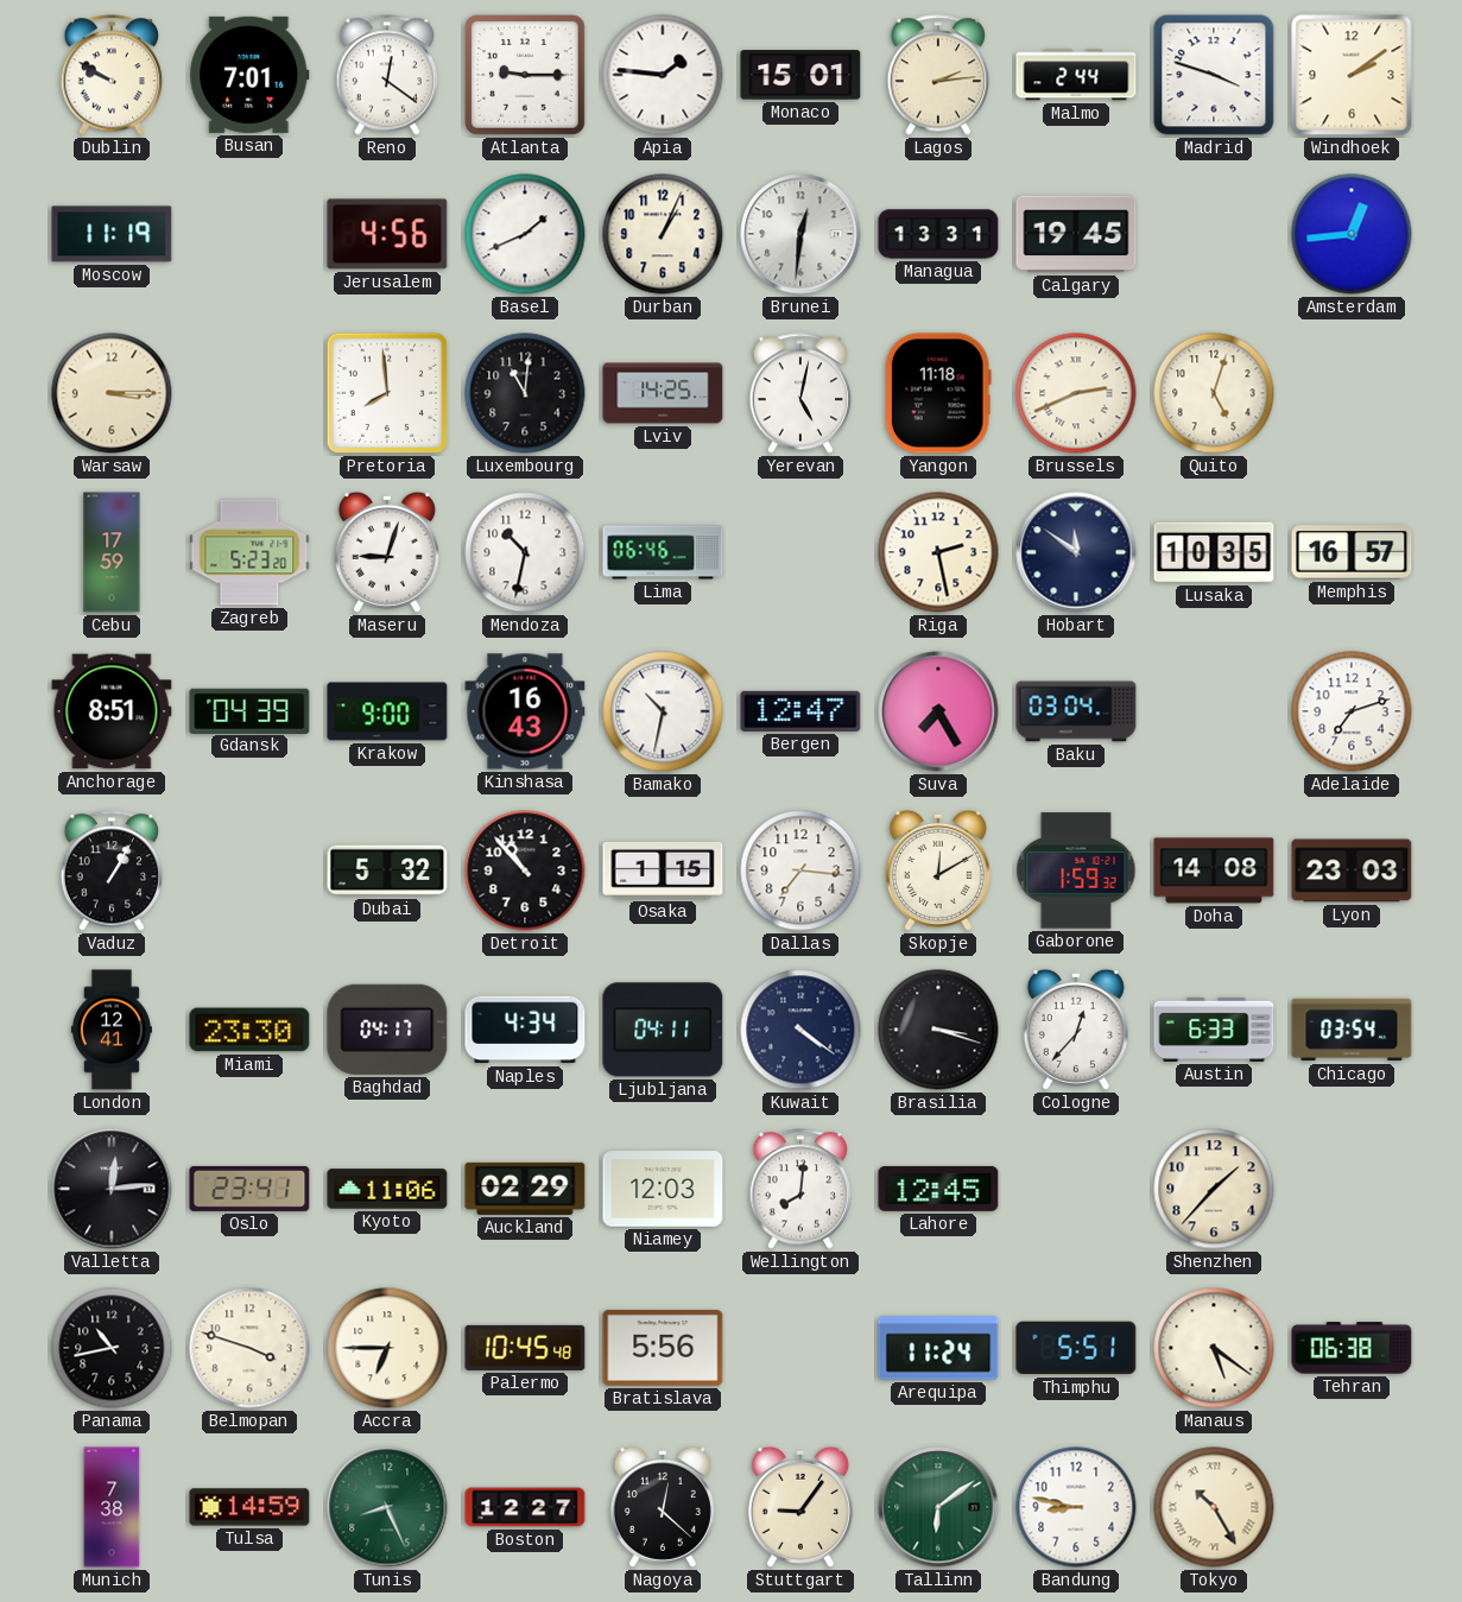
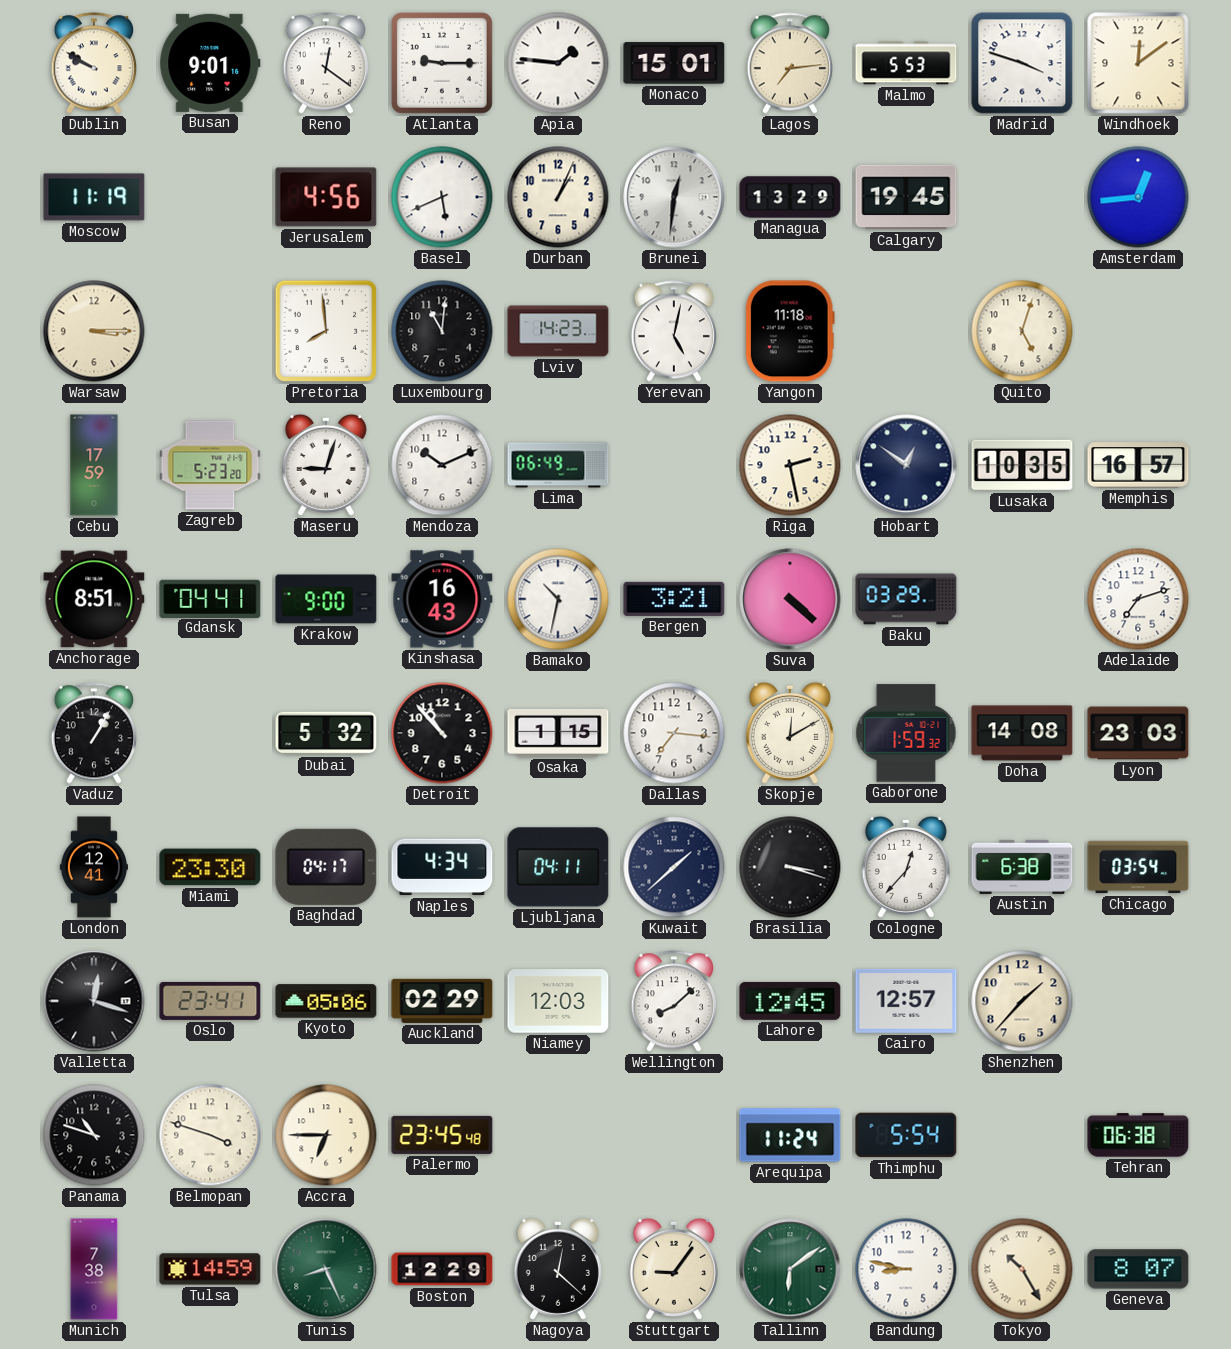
Busan: 7:01 -> 9:01
Lagos: 2:14 -> 7:14
Malmo: 2:44 -> 5:53
Windhoek: 2:09 -> 12:09
Basel: 1:41 -> 5:41
Managua: 13:31 -> 13:29
Lviv: 14:25 -> 14:23
Brussels: 2:41 -> none
Mendoza: 10:32 -> 10:11
Lima: 06:46 -> 06:49
Hobart: 11:51 -> 12:51
Gdansk: 04:39 -> 04:41
Bergen: 12:47 -> 3:21
Suva: 7:25 -> 4:22
Baku: 03:04 -> 03:29
Kuwait: 4:21 -> 1:38
Austin: 6:33 -> 6:38
Valletta: 12:14 -> 12:18
Kyoto: 11:06 -> 05:06
Wellington: 8:01 -> 8:08
Cairo: none -> 12:57
Panama: 10:43 -> 10:48
Palermo: 10:45 -> 23:45
Bratislava: 5:56 -> none
Thimphu: 5:51 -> 5:54
Manaus: 5:21 -> none
Boston: 12:27 -> 12:29
Geneva: none -> 8:07
